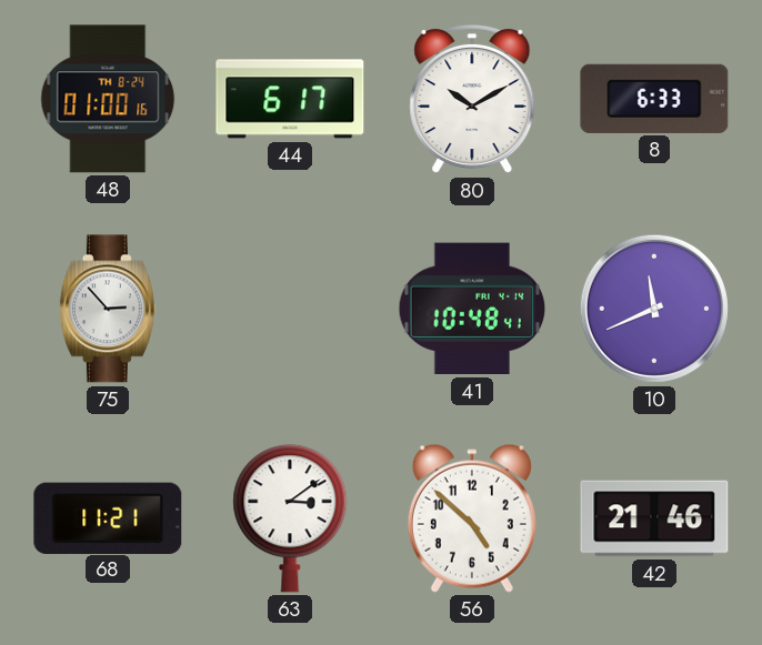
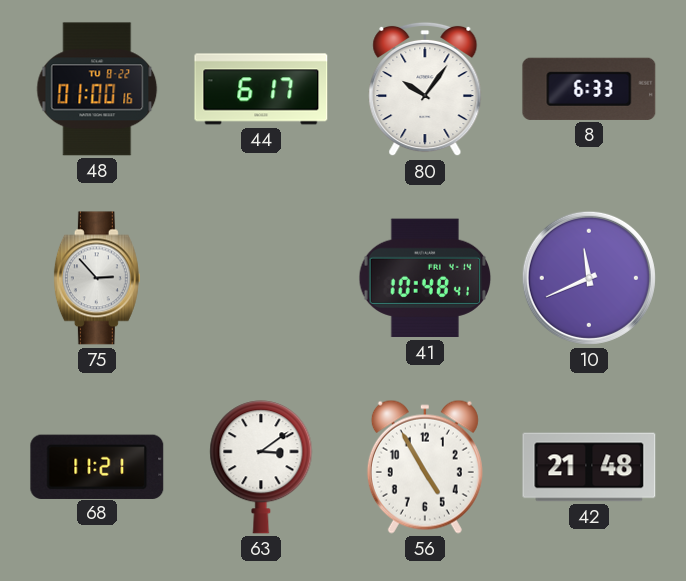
48 date: TH 8-24 -> TU 8-22
80: 10:10 -> 10:06
56: 4:52 -> 4:55
42: 21:46 -> 21:48
